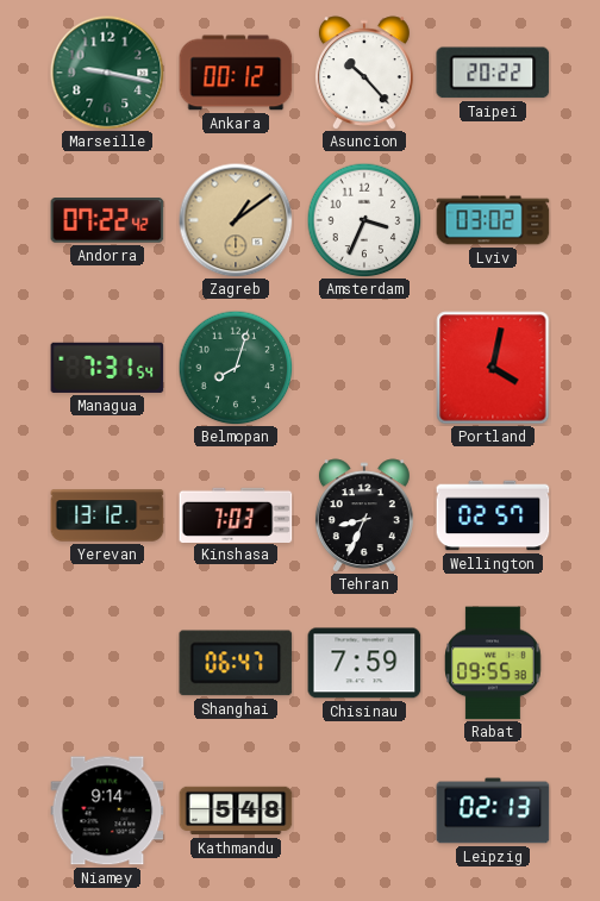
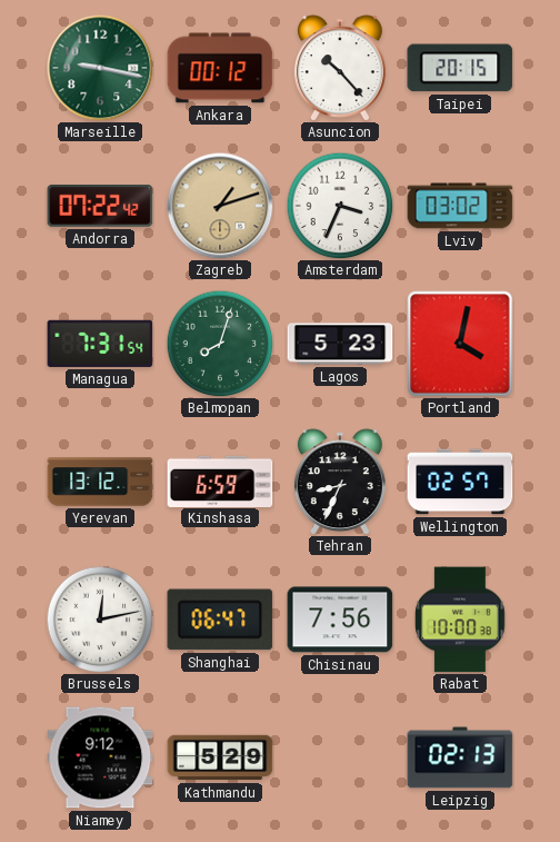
Taipei: 20:22 -> 20:15
Zagreb: 1:09 -> 1:12
Lagos: none -> 5:23
Kinshasa: 7:03 -> 6:59
Brussels: none -> 12:13
Chisinau: 7:59 -> 7:56
Rabat: 09:55 -> 10:00
Niamey: 9:14 -> 9:12
Kathmandu: 5:48 -> 5:29
